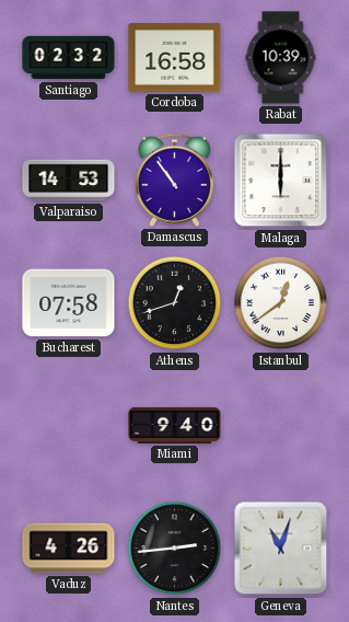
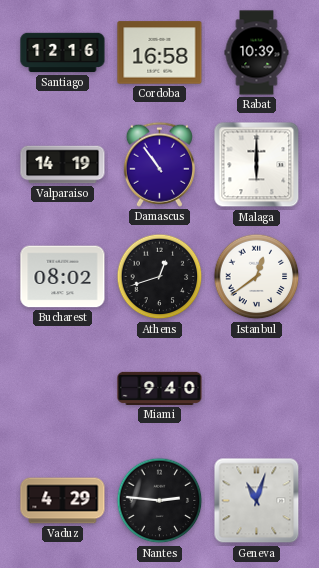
Santiago: 02:32 -> 12:16
Valparaiso: 14:53 -> 14:19
Bucharest: 07:58 -> 08:02
Vaduz: 4:26 -> 4:29
Nantes: 2:44 -> 2:46
